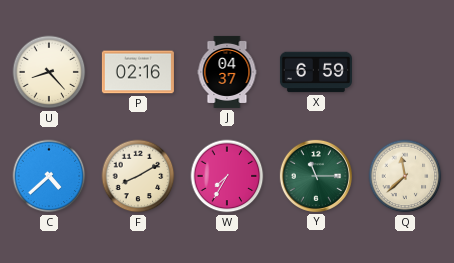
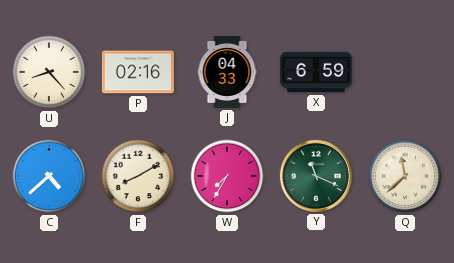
J: 04:37 -> 04:33
Y: 11:15 -> 11:19
